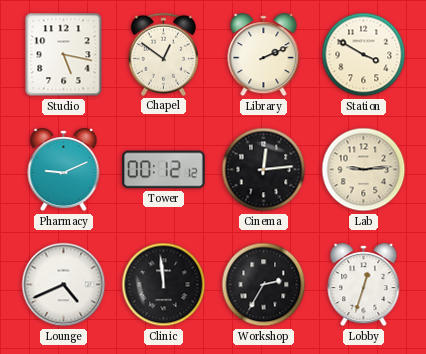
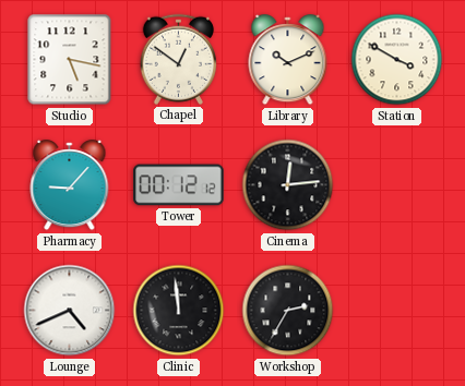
Library: 2:11 -> 10:11
Pharmacy: 9:11 -> 9:07
Lab: 9:14 -> none
Lobby: 12:33 -> none
